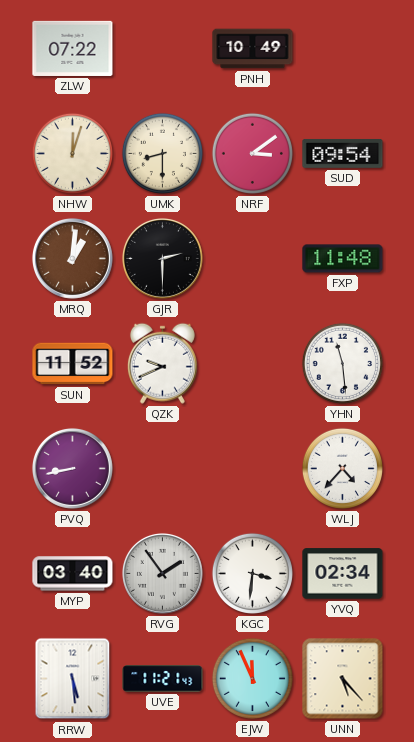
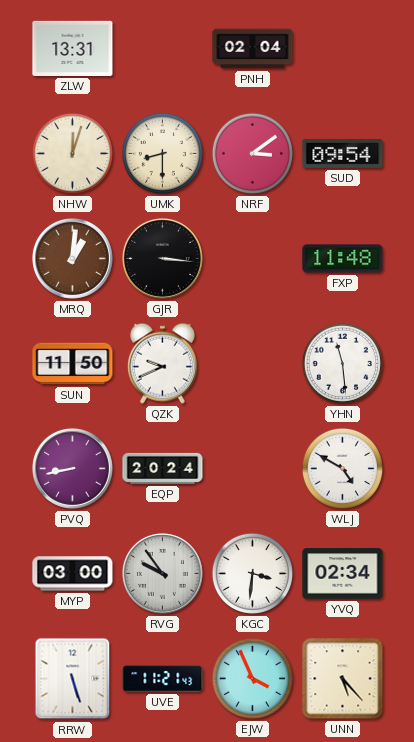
ZLW: 07:22 -> 13:31
PNH: 10:49 -> 02:04
GJR: 2:30 -> 3:16
SUN: 11:52 -> 11:50
EQP: none -> 20:24
WLJ: 4:37 -> 4:50
MYP: 03:40 -> 03:00
RVG: 1:54 -> 9:54
RRW: 5:29 -> 5:27
EJW: 11:56 -> 3:56
